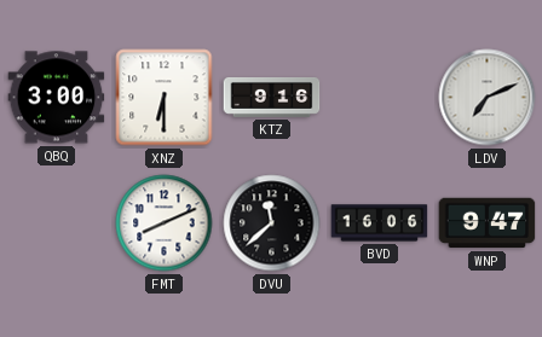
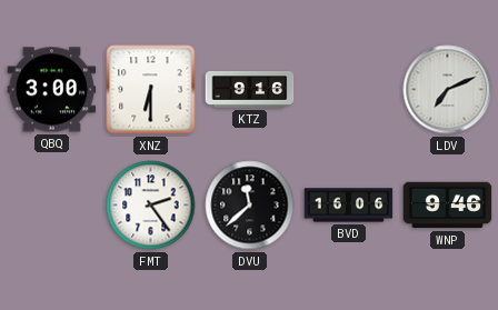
FMT: 8:11 -> 2:24
WNP: 9:47 -> 9:46
